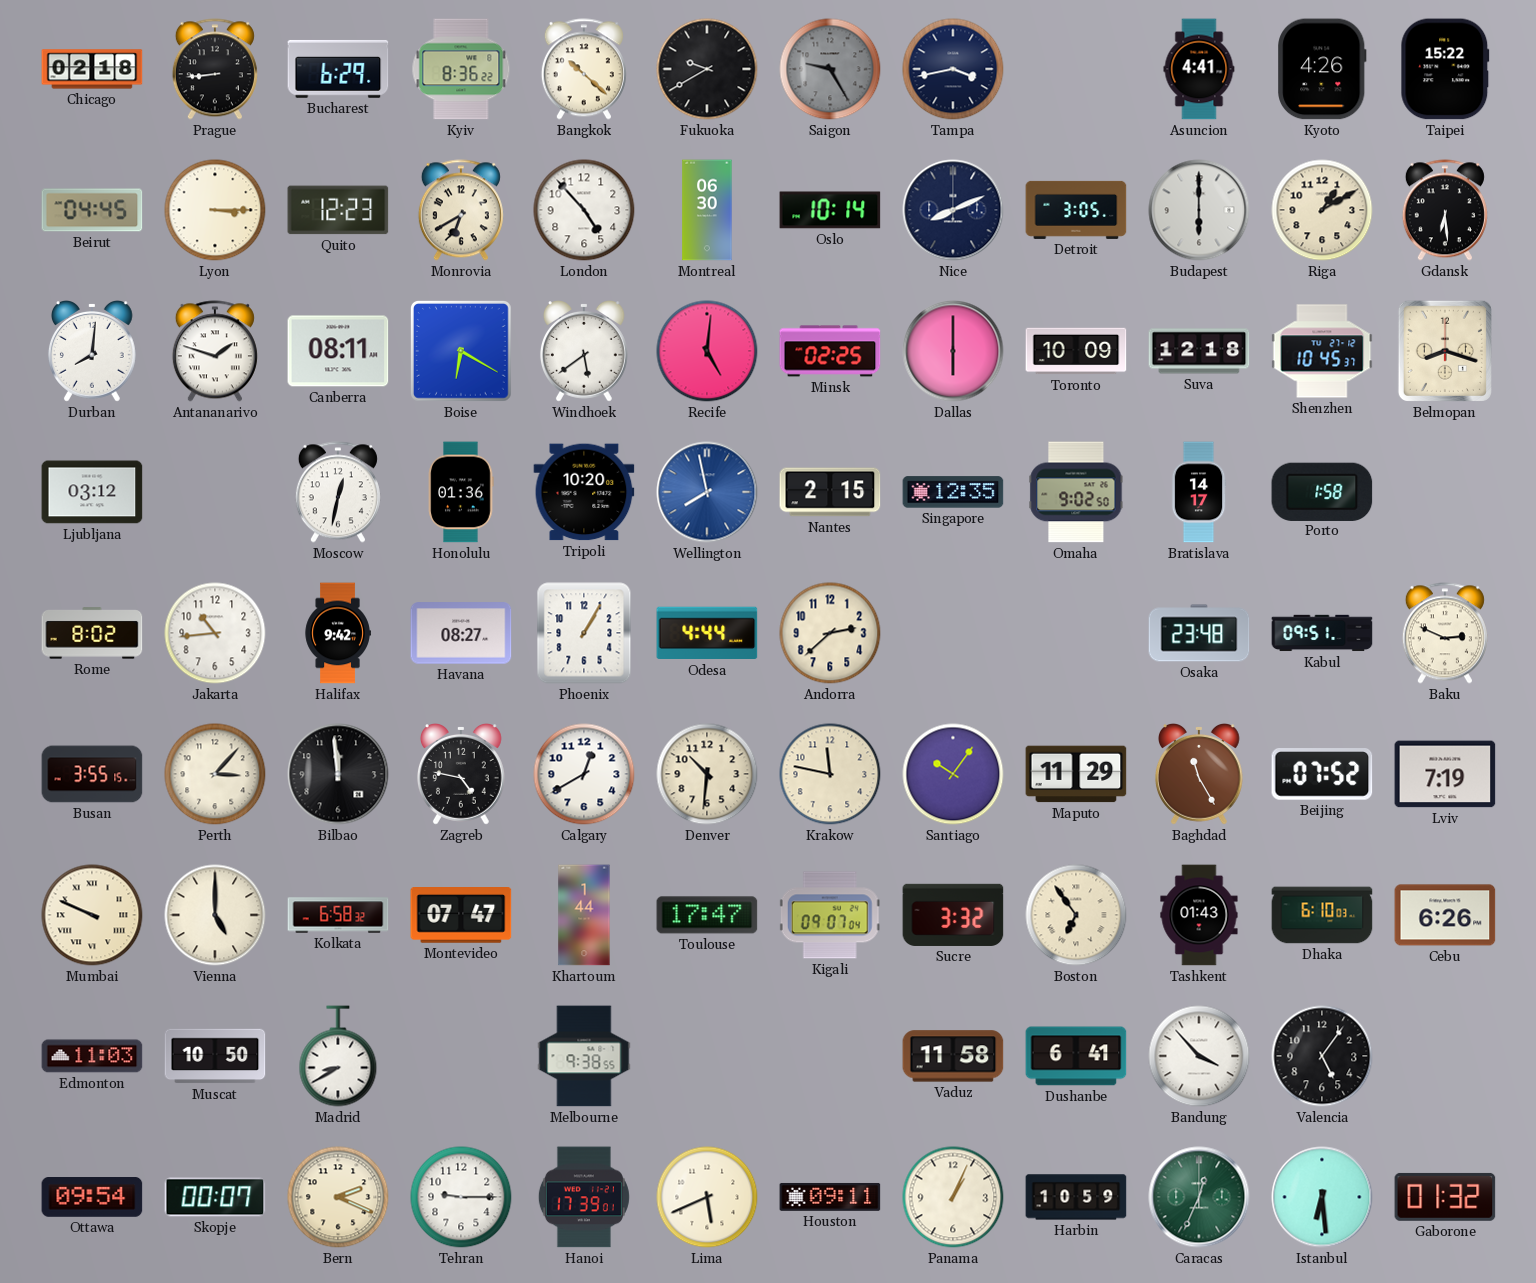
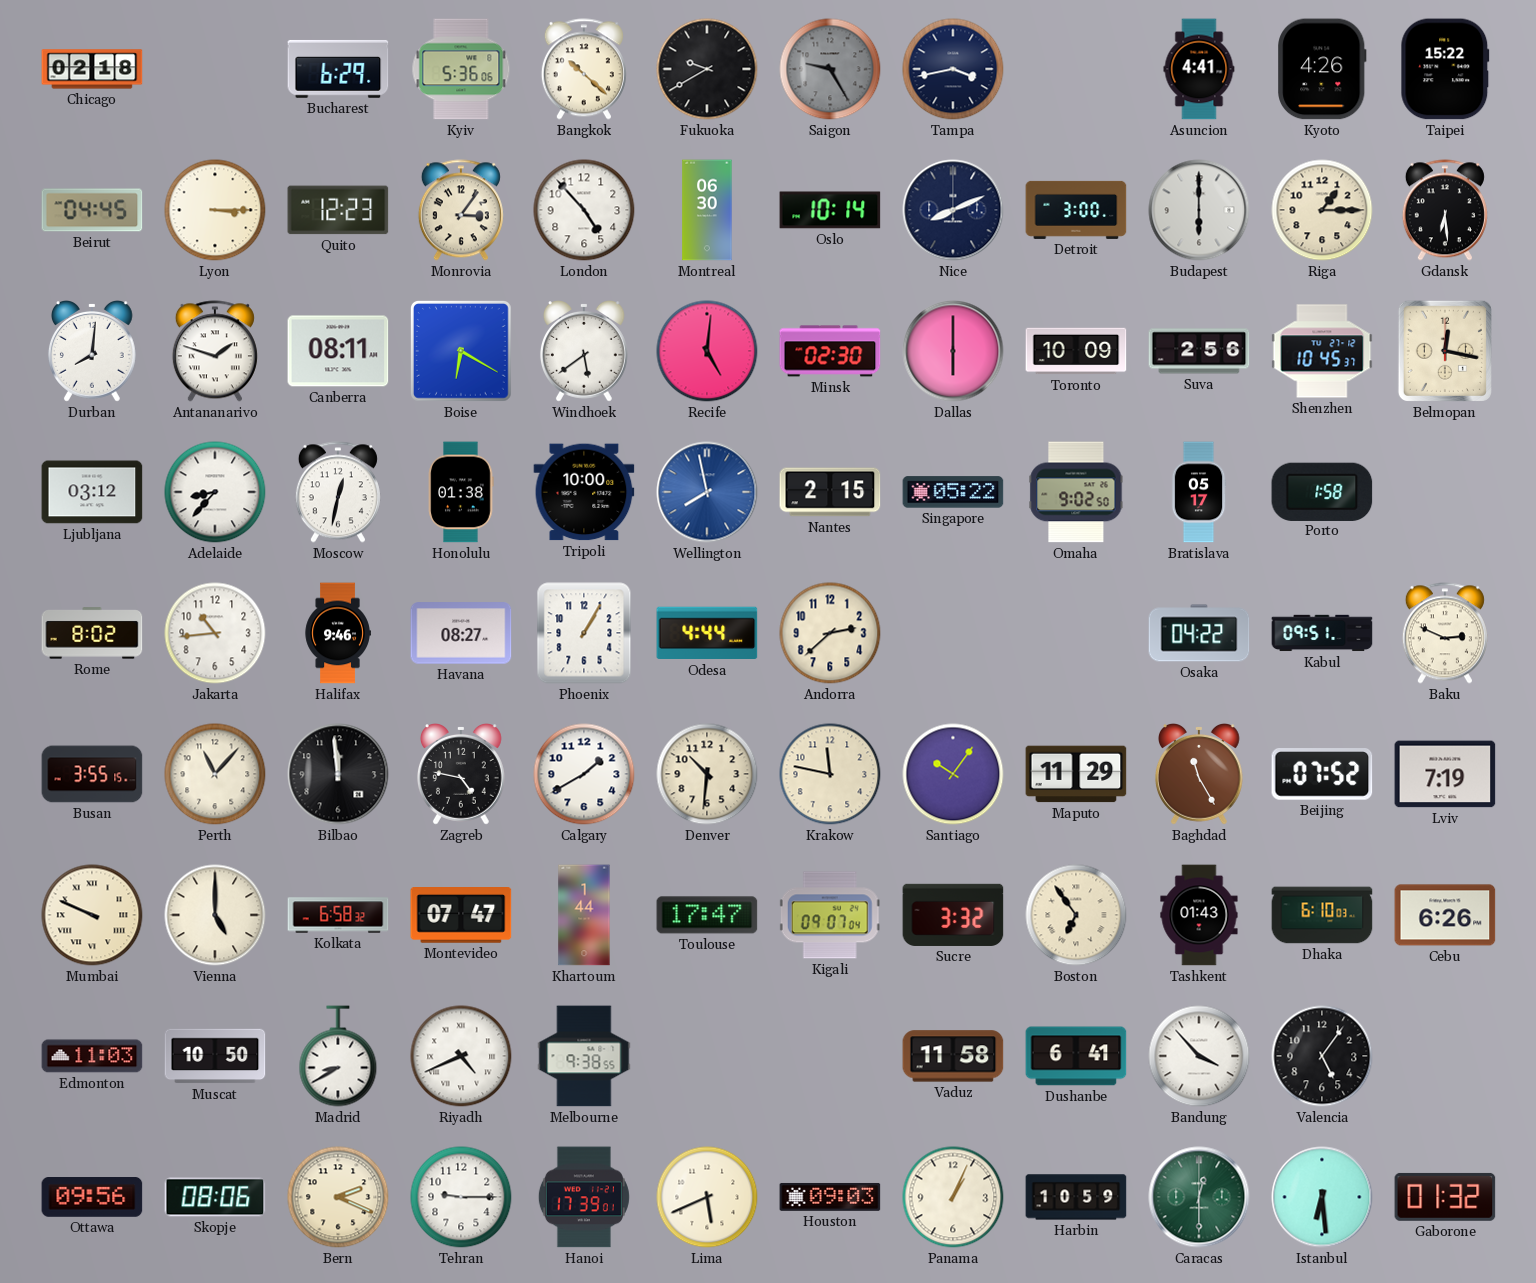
Prague: 8:44 -> none
Kyiv: 8:36 -> 5:36
Monrovia: 6:40 -> 3:06
Detroit: 3:05 -> 3:00
Riga: 1:10 -> 1:15
Minsk: 02:25 -> 02:30
Suva: 12:18 -> 2:56
Belmopan: 8:18 -> 12:17
Adelaide: none -> 8:37
Honolulu: 01:36 -> 01:38
Tripoli: 10:20 -> 10:00
Singapore: 12:35 -> 05:22
Bratislava: 14:17 -> 05:17
Halifax: 9:42 -> 9:46
Osaka: 23:48 -> 04:22
Perth: 3:07 -> 11:07
Calgary: 12:40 -> 1:40
Riyadh: none -> 4:41
Ottawa: 09:54 -> 09:56
Skopje: 00:07 -> 08:06
Houston: 09:11 -> 09:03
Caracas: 12:34 -> 12:30
